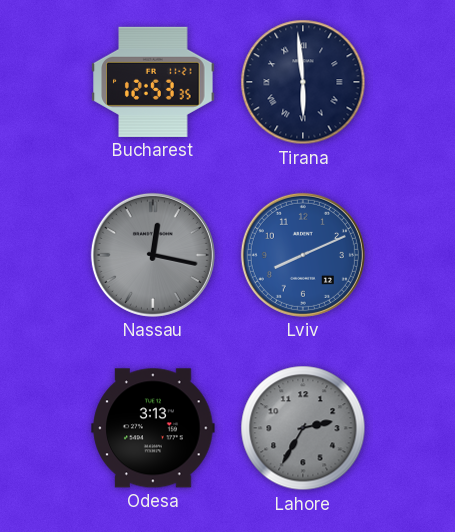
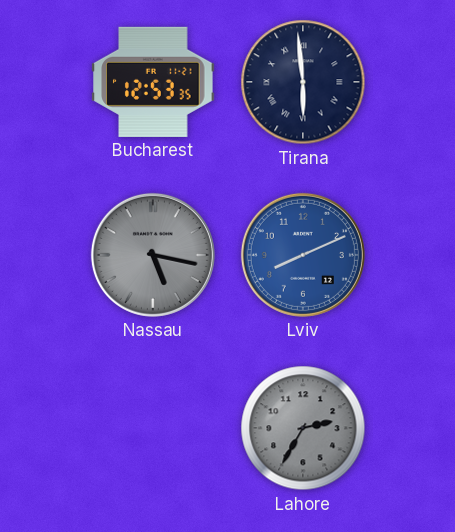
Nassau: 12:17 -> 5:17
Odesa: 3:13 -> none
